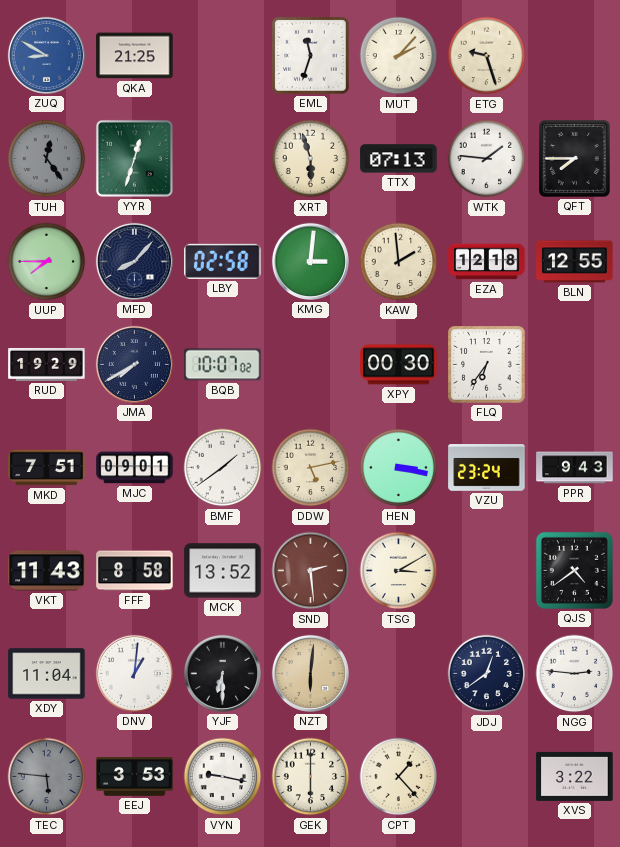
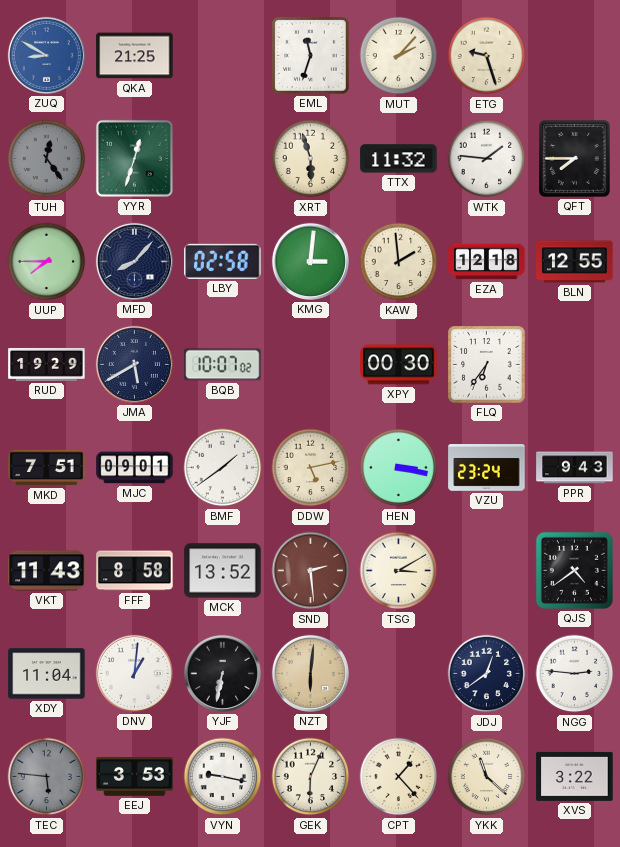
TTX: 07:13 -> 11:32
JMA: 7:40 -> 5:40
YJF: 6:30 -> 6:32
GEK: 6:00 -> 6:04
YKK: none -> 11:22
